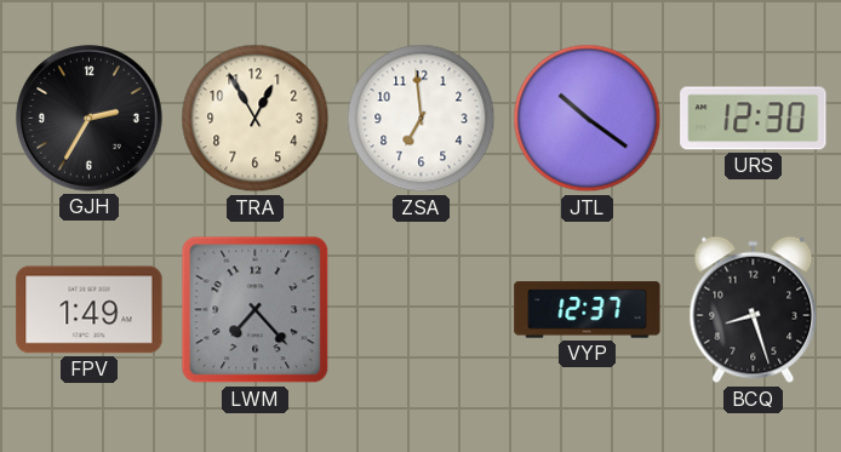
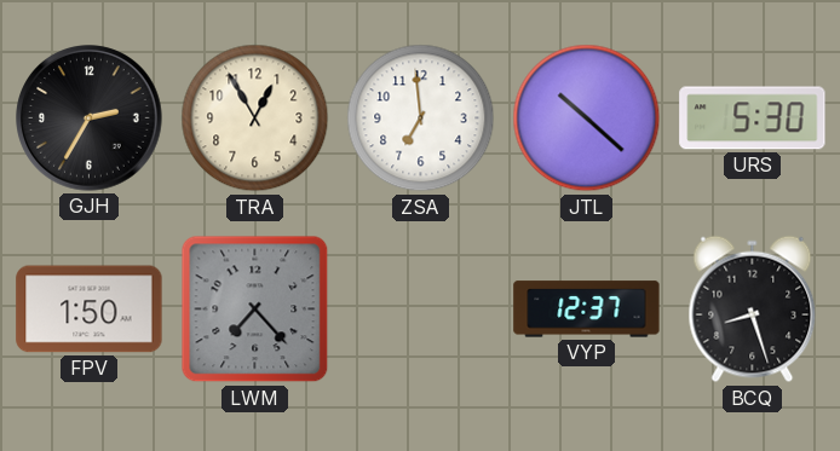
JTL: 10:21 -> 10:22
URS: 12:30 -> 5:30
FPV: 1:49 -> 1:50
